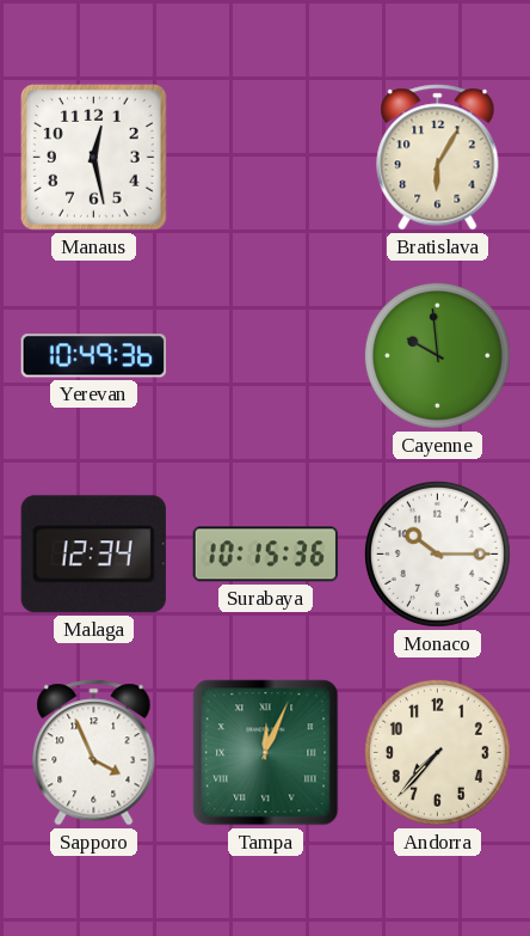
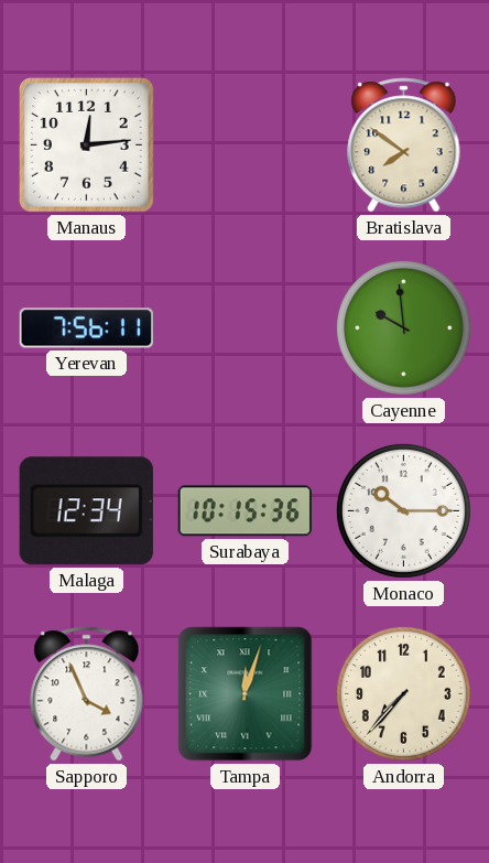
Manaus: 12:28 -> 12:14
Bratislava: 6:05 -> 7:51
Yerevan: 10:49 -> 7:56
Tampa: 12:04 -> 12:03
